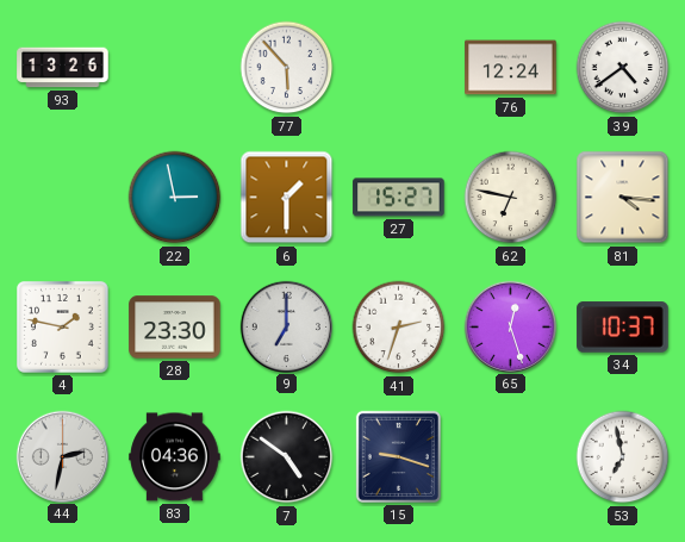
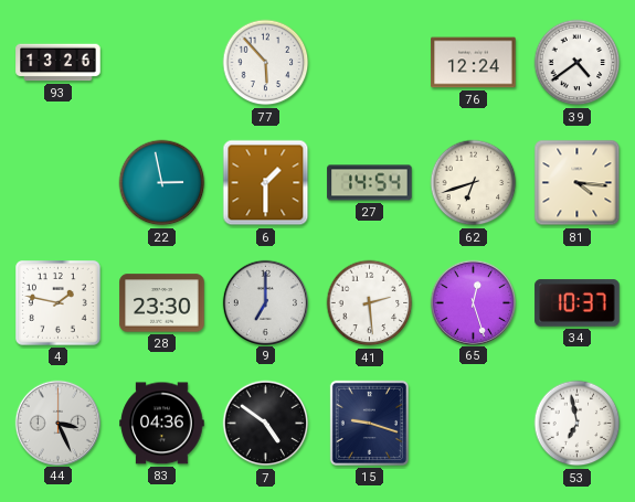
27: 15:27 -> 14:54
62: 6:47 -> 6:42
41: 2:33 -> 2:29
44: 2:32 -> 3:26
